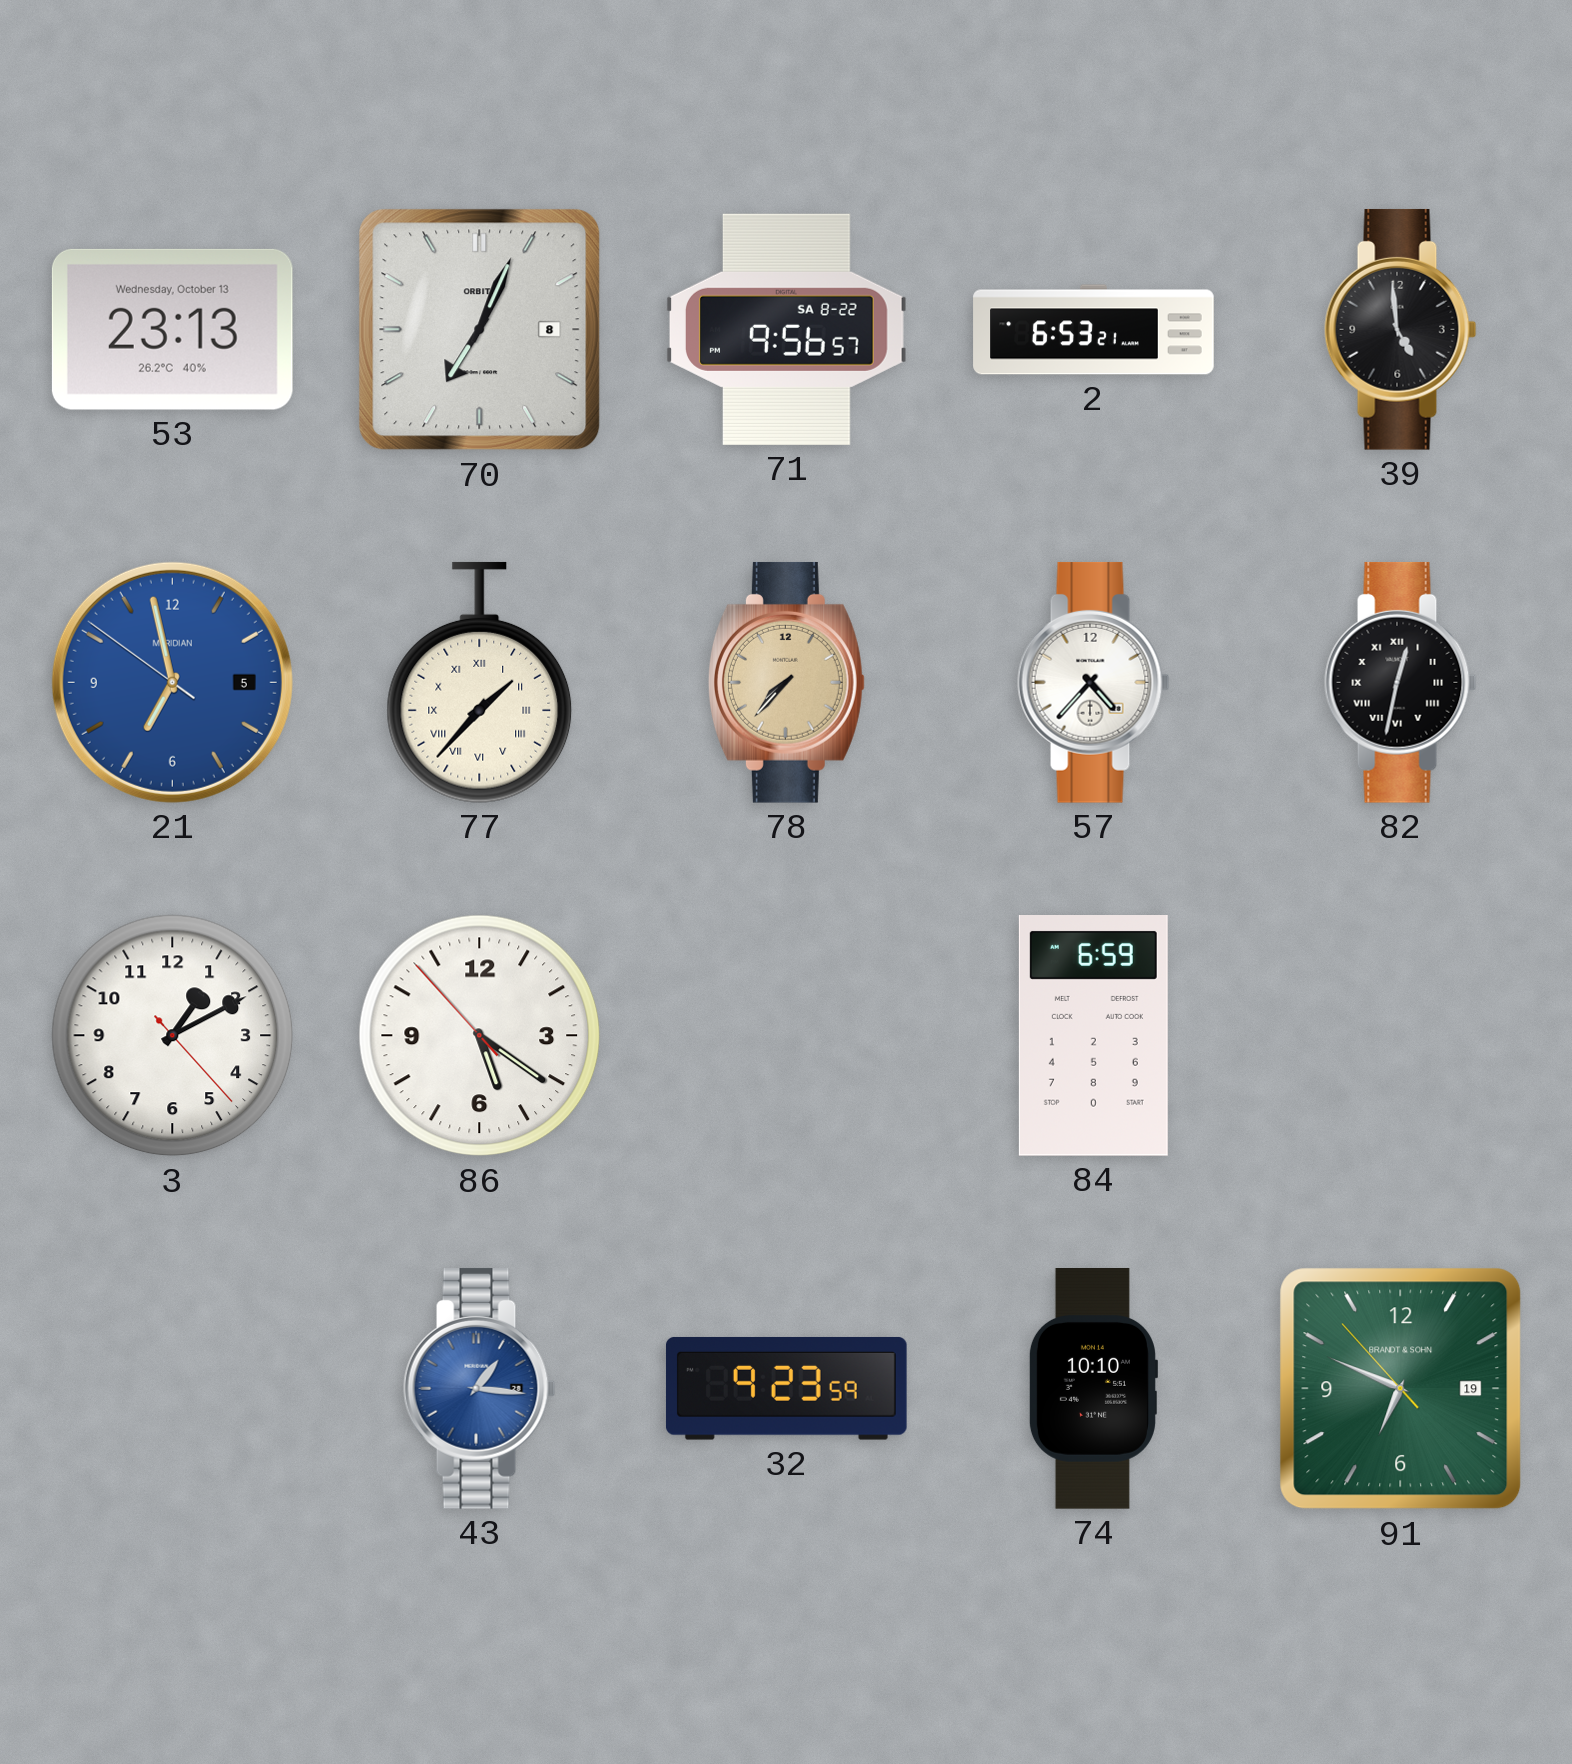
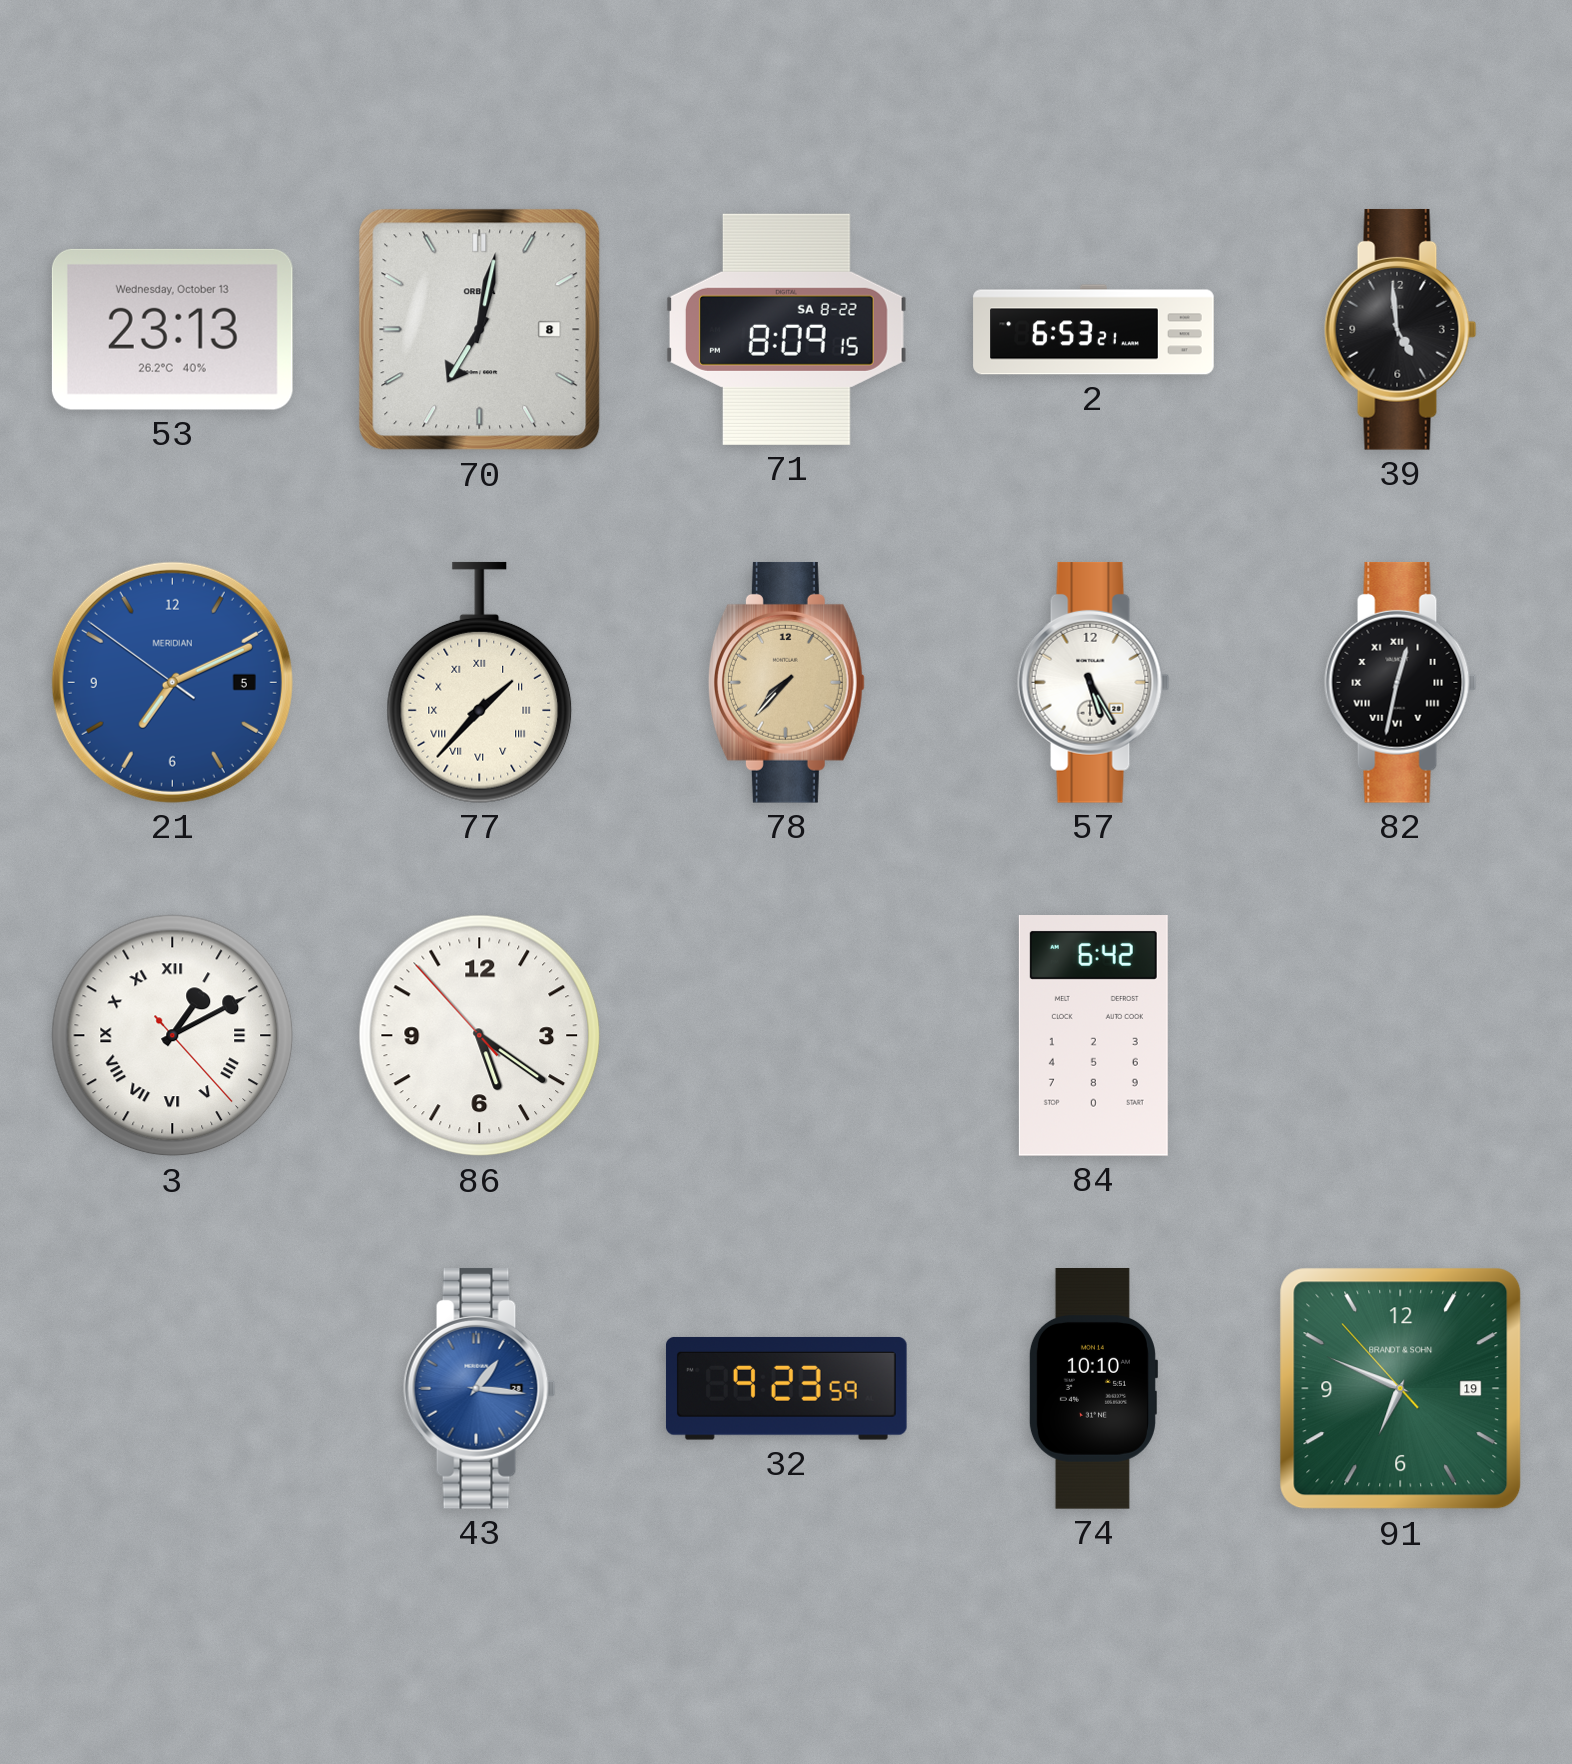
70: 7:04 -> 7:02
71: 9:56 -> 8:09
21: 6:57 -> 7:10
57: 4:37 -> 5:25
3 numerals: Arabic -> Roman
84: 6:59 -> 6:42
